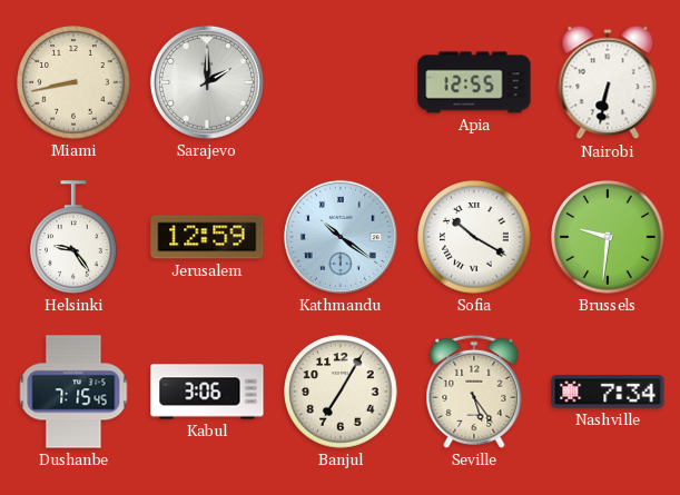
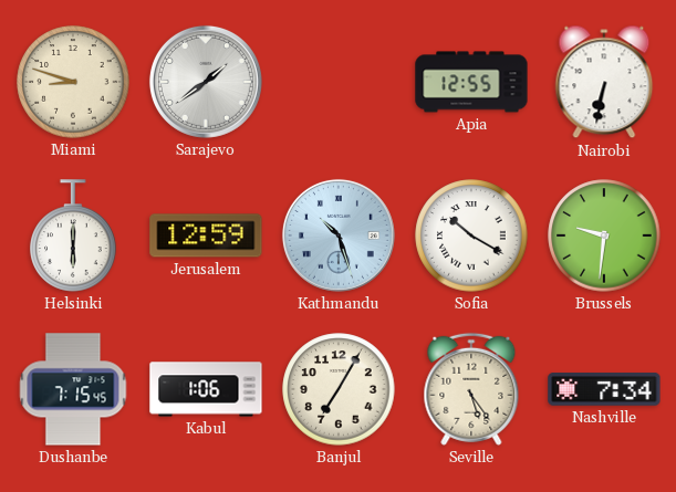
Miami: 8:43 -> 8:48
Sarajevo: 2:00 -> 1:39
Helsinki: 9:24 -> 6:00
Kathmandu: 10:21 -> 10:27
Kabul: 3:06 -> 1:06
